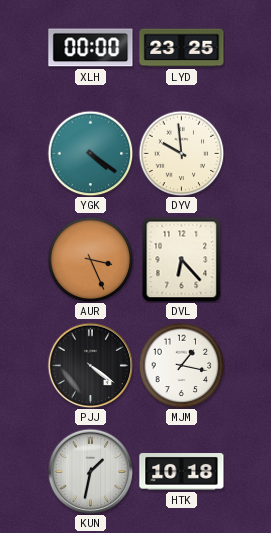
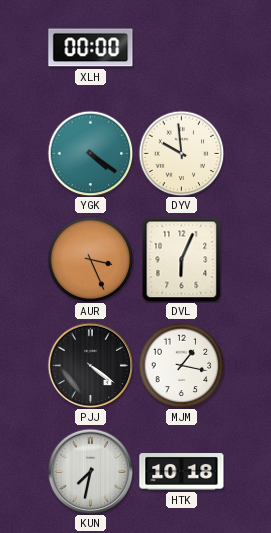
LYD: 23:25 -> none
DVL: 6:23 -> 6:04
KUN: 1:32 -> 7:32
